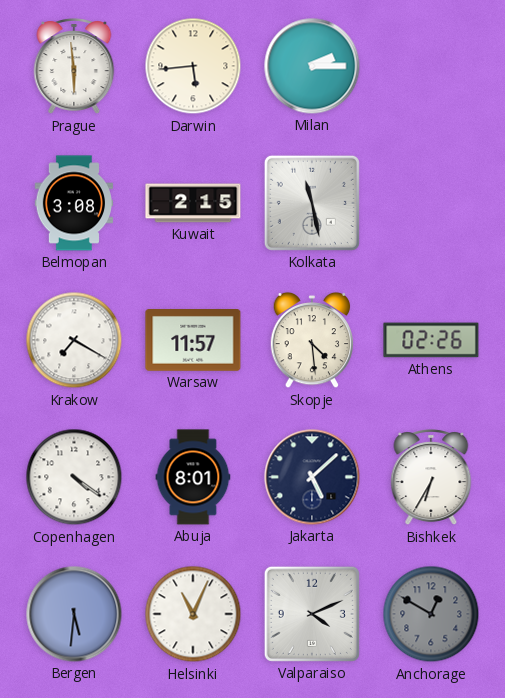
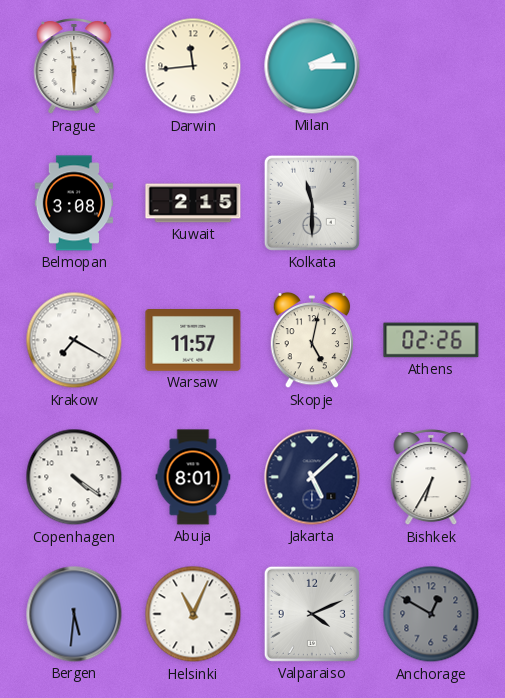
Darwin: 5:44 -> 11:44
Kolkata: 11:28 -> 11:30
Skopje: 4:29 -> 5:02
